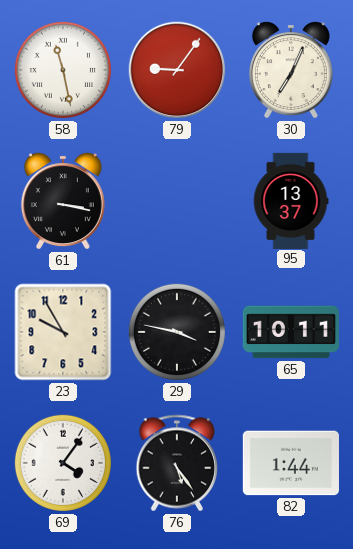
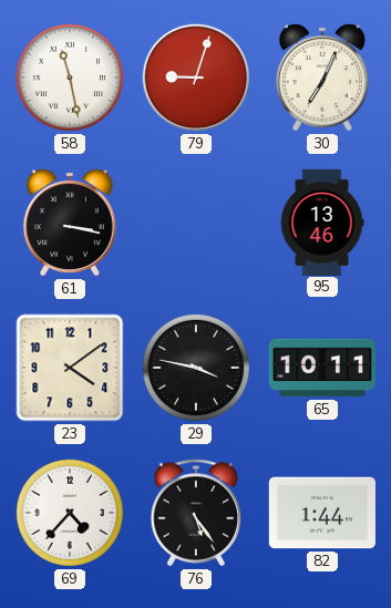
79: 9:06 -> 9:03
95: 13:37 -> 13:46
23: 9:55 -> 4:09
69: 4:06 -> 4:37
